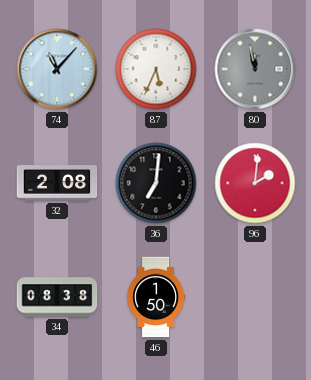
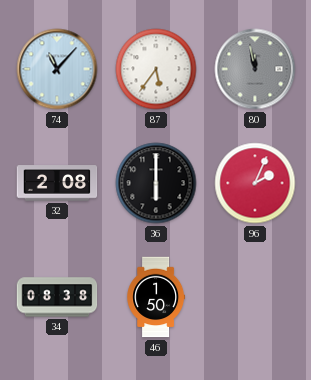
87: 5:34 -> 5:36
36: 7:01 -> 6:00
96: 2:01 -> 2:04
